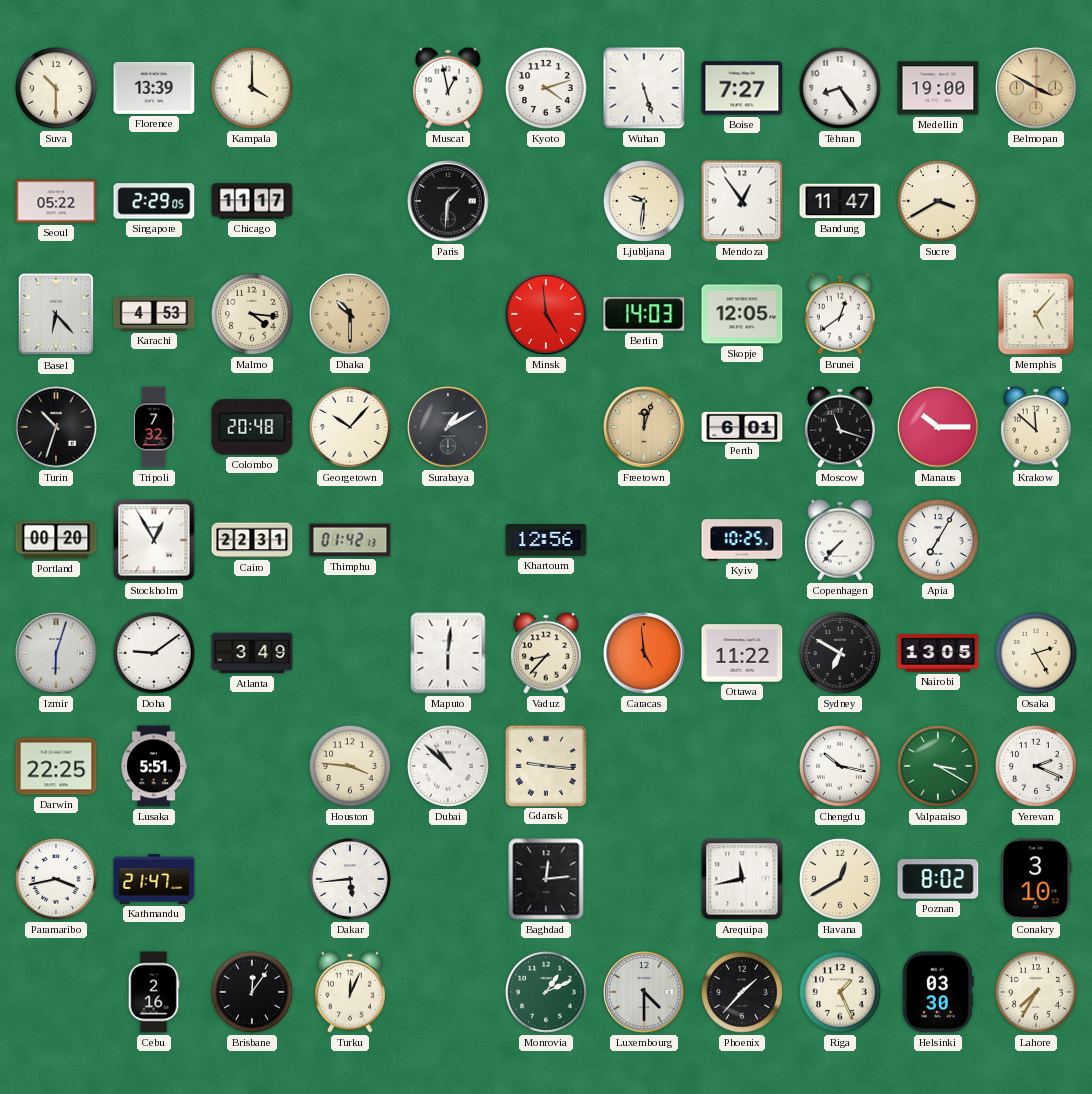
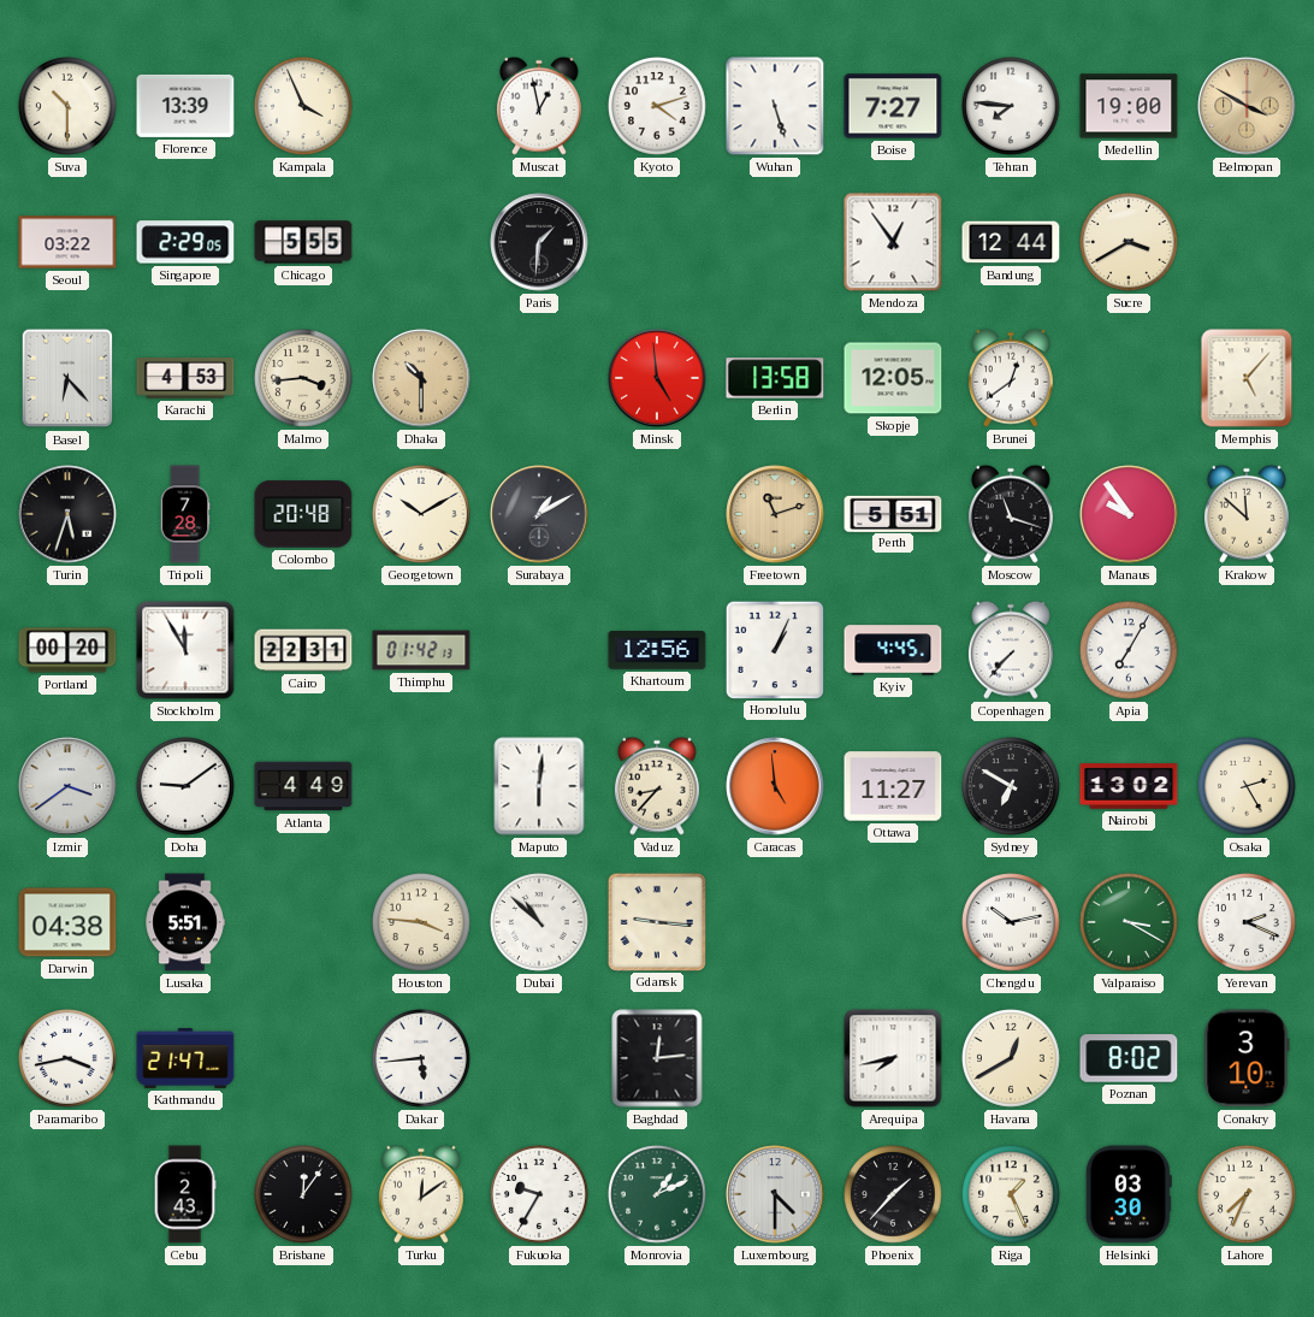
Kampala: 4:00 -> 3:56
Tehran: 8:24 -> 7:46
Seoul: 05:22 -> 03:22
Chicago: 11:17 -> 5:55
Ljubljana: 9:31 -> none
Bandung: 11:47 -> 12:44
Malmo: 4:16 -> 3:44
Berlin: 14:03 -> 13:58
Turin: 10:33 -> 5:33
Tripoli: 7:32 -> 7:28
Georgetown: 10:07 -> 10:10
Freetown: 12:03 -> 11:12
Perth: 6:01 -> 5:51
Manaus: 10:15 -> 9:54
Stockholm: 12:55 -> 11:55
Honolulu: none -> 1:04
Kyiv: 10:25 -> 4:45
Izmir: 6:03 -> 3:39
Atlanta: 3:49 -> 4:49
Ottawa: 11:22 -> 11:27
Nairobi: 13:05 -> 13:02
Darwin: 22:25 -> 04:38
Chengdu: 10:17 -> 10:13
Arequipa: 11:43 -> 7:43
Cebu: 2:16 -> 2:43
Turku: 12:04 -> 12:09
Fukuoka: none -> 9:35
Lahore: 7:35 -> 7:34
